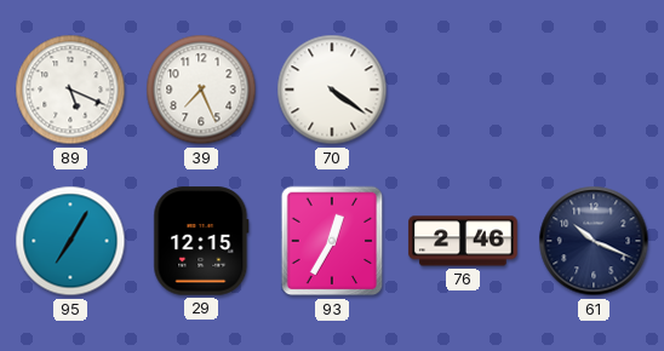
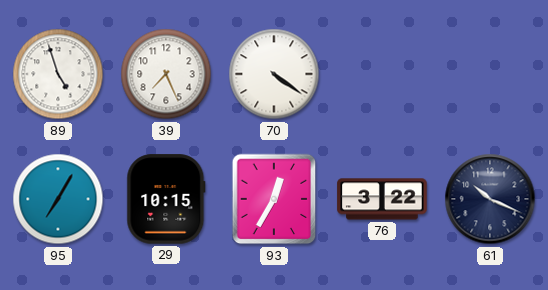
89: 5:19 -> 4:57
29: 12:15 -> 10:15
76: 2:46 -> 3:22
